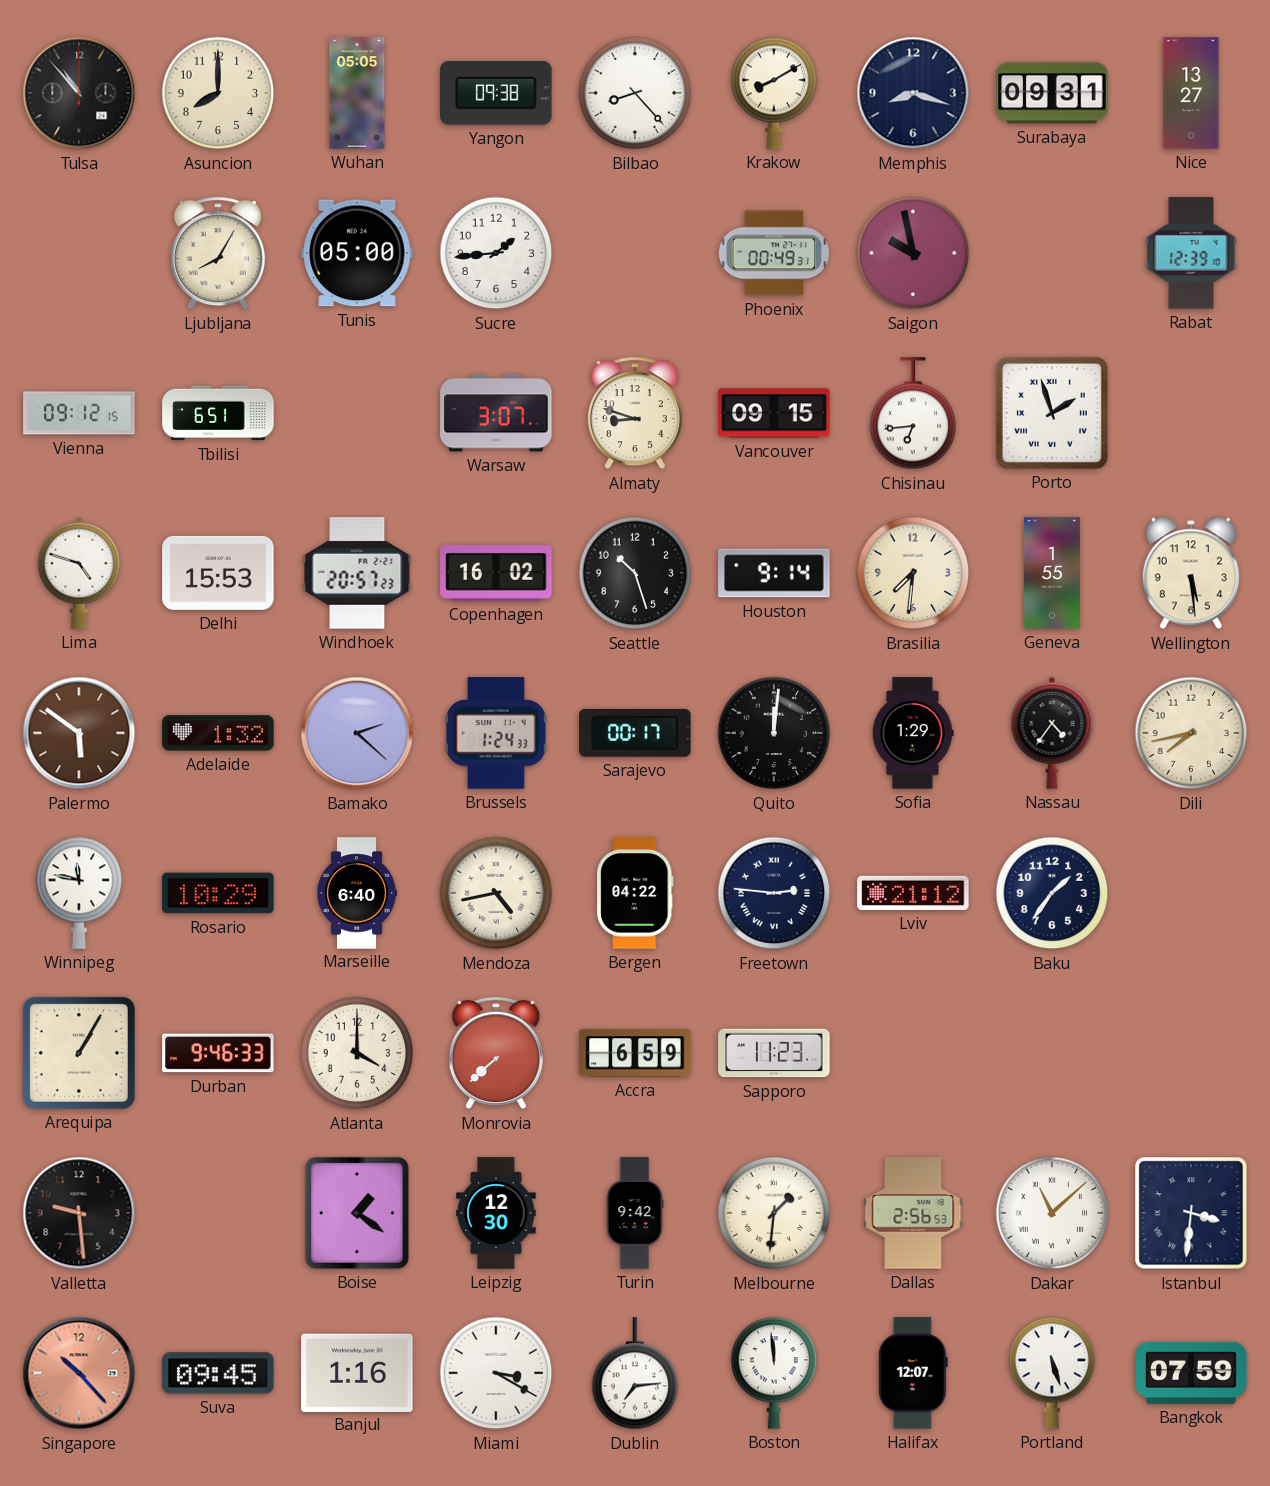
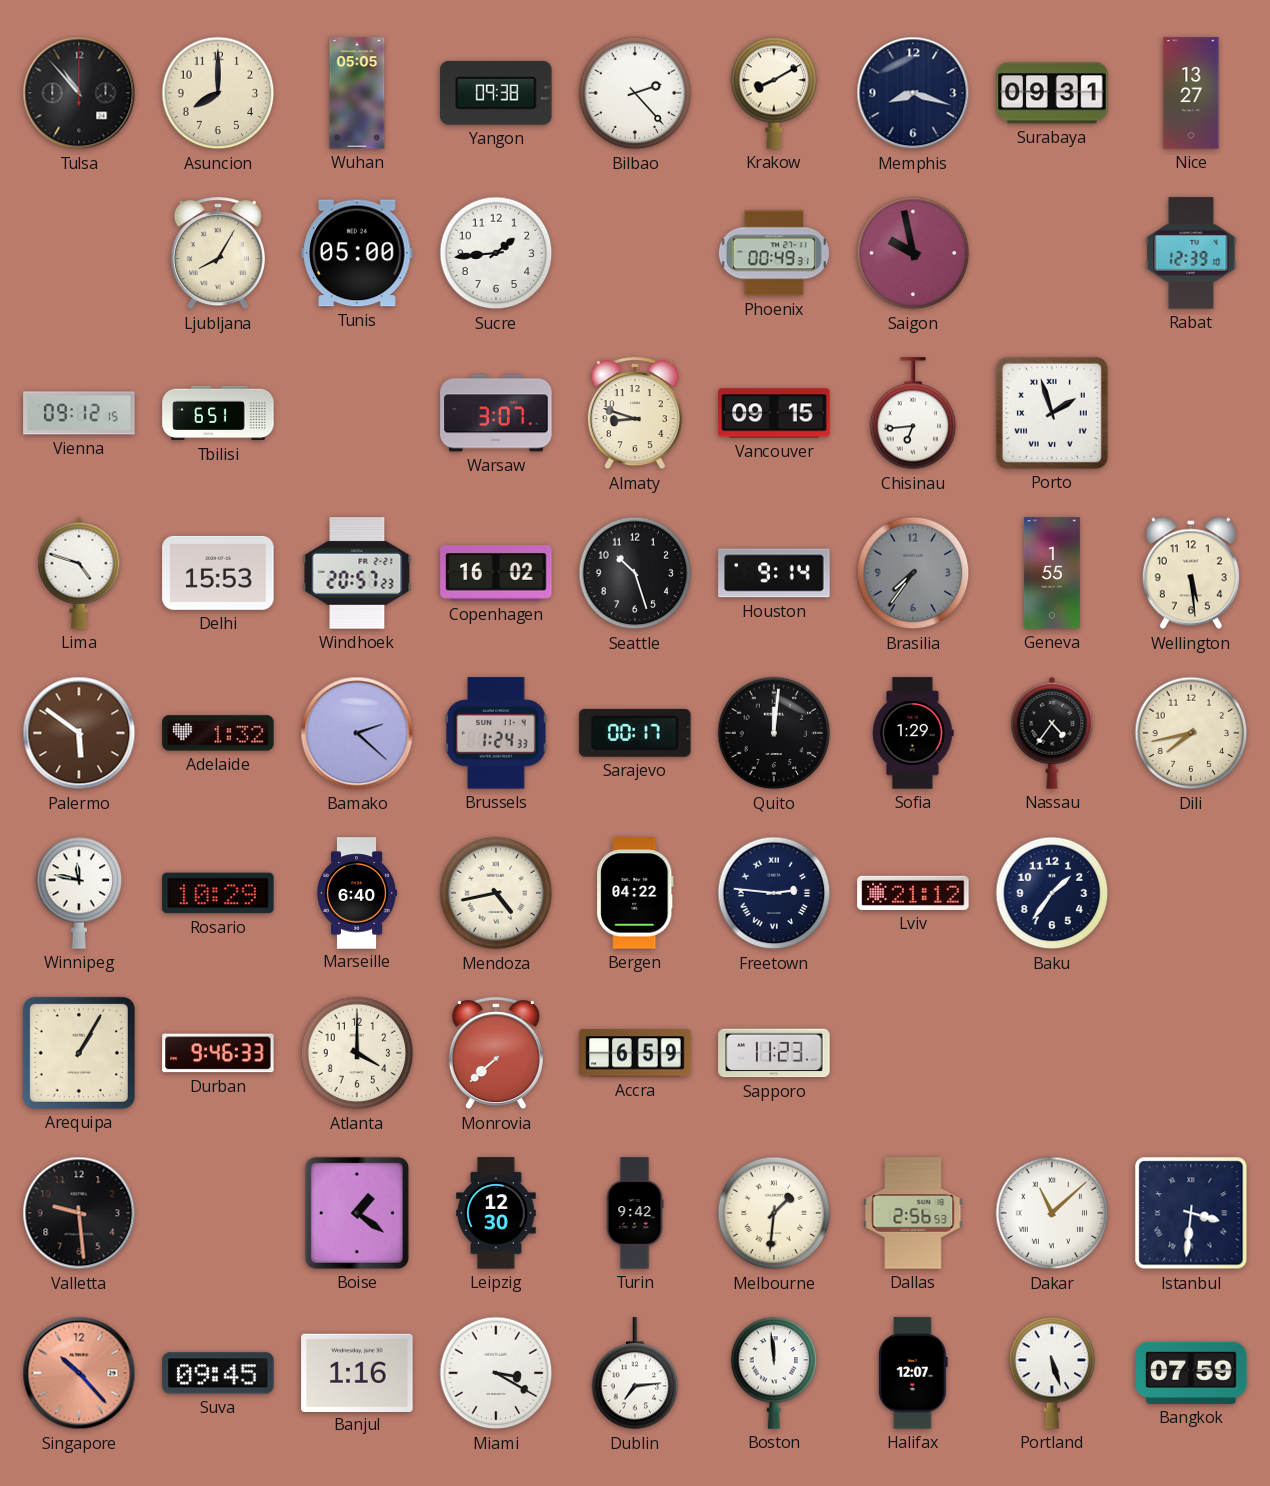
Bilbao: 8:23 -> 2:23
Brasilia: 7:31 -> 7:36
Brasilia dial: cream -> grey
